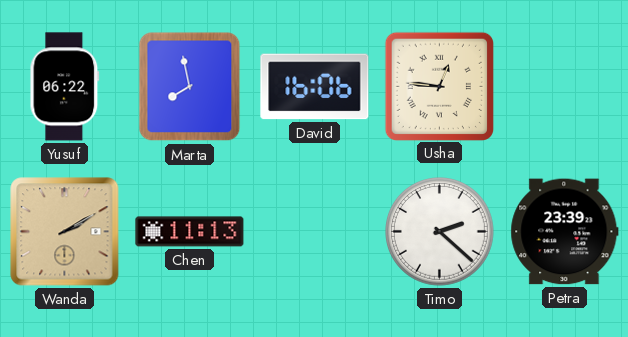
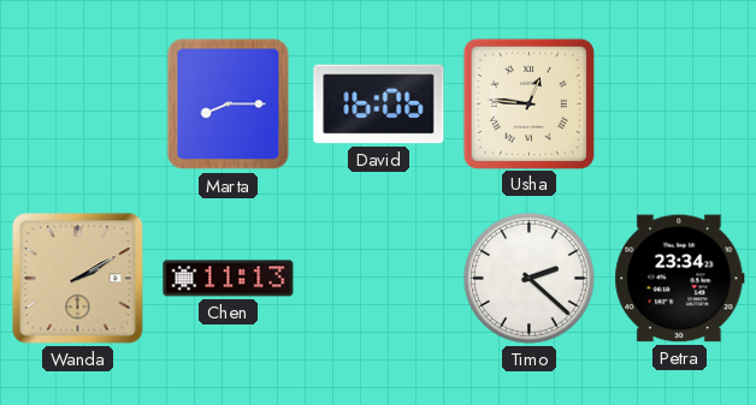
Yusuf: 06:22 -> none
Marta: 7:58 -> 8:15
Petra: 23:39 -> 23:34
